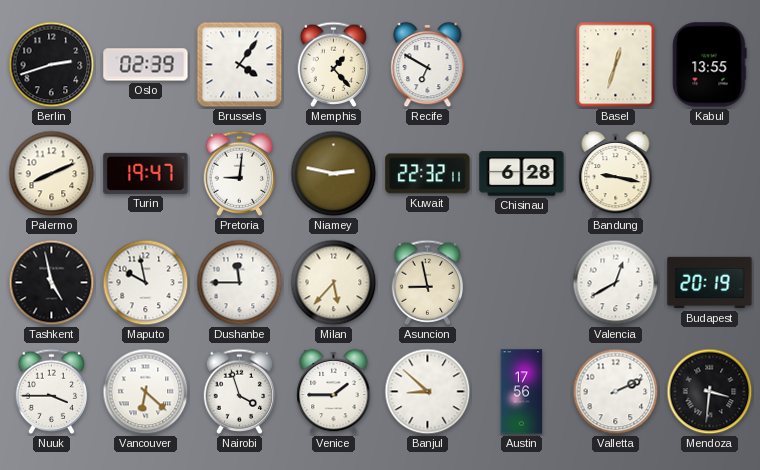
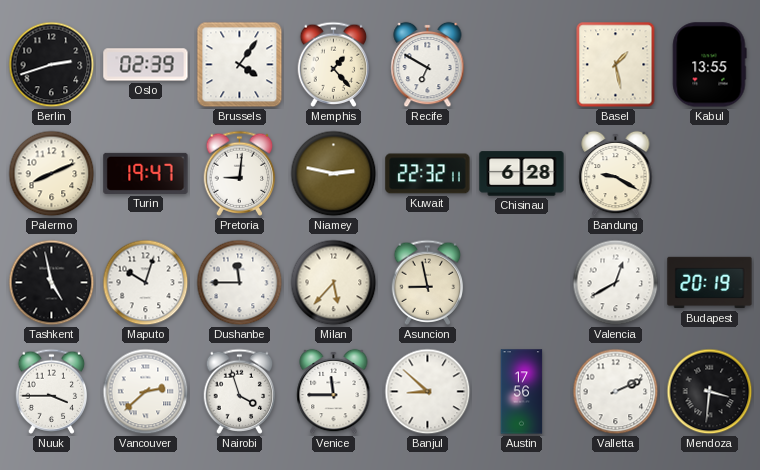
Basel: 12:33 -> 1:28
Bandung: 9:17 -> 9:20
Maputo: 9:58 -> 10:03
Vancouver: 6:22 -> 2:38
Venice: 1:45 -> 11:45
